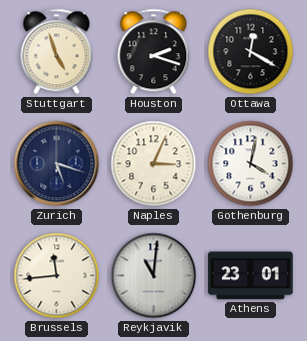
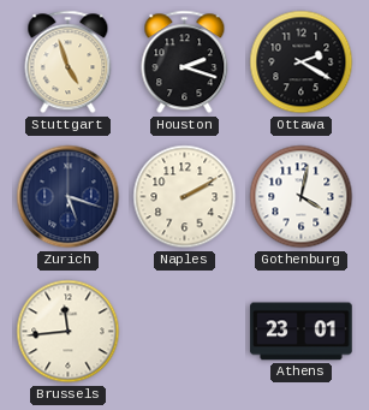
Ottawa: 12:20 -> 2:20
Naples: 3:04 -> 2:10
Reykjavik: 11:01 -> none
